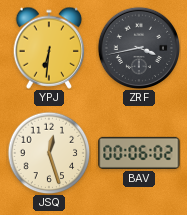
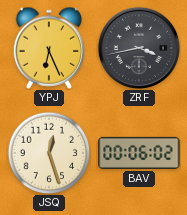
YPJ: 6:31 -> 6:26
